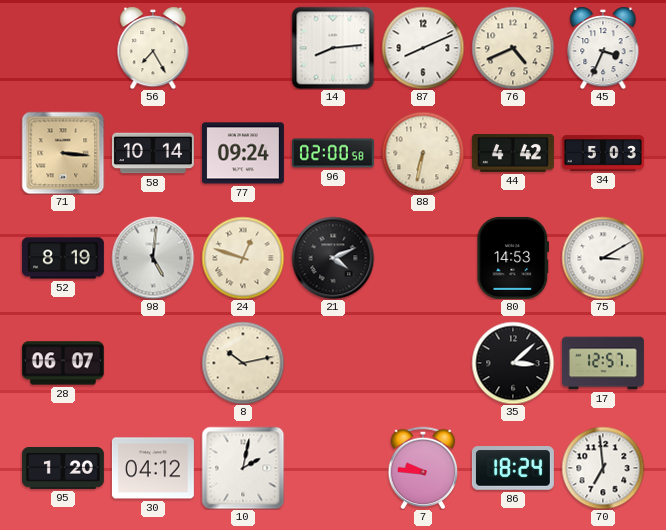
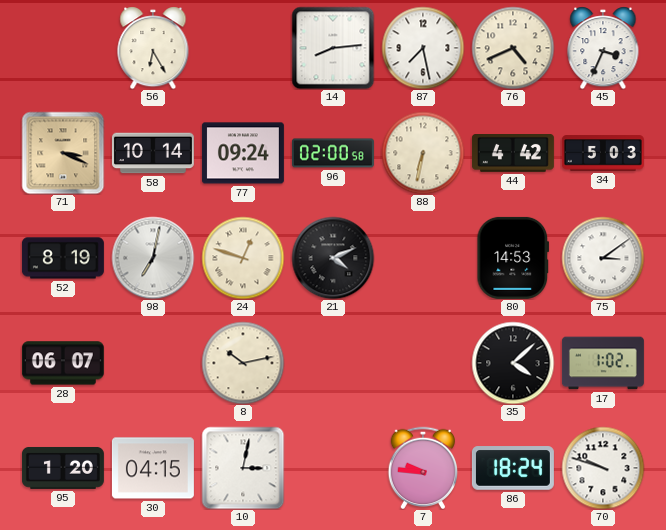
56: 7:25 -> 6:25
87: 8:11 -> 7:28
71: 3:16 -> 3:19
98: 5:01 -> 7:02
75: 3:10 -> 3:09
35: 3:08 -> 4:08
17: 12:57 -> 1:02
30: 04:12 -> 04:15
10: 2:02 -> 3:02
70: 6:59 -> 9:48
